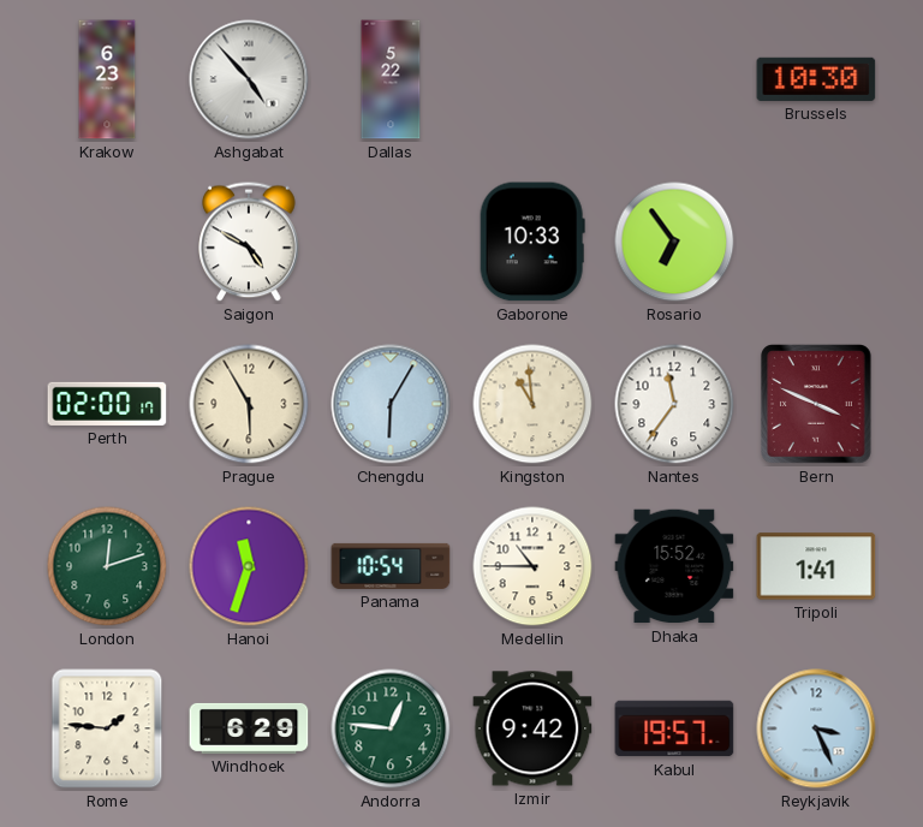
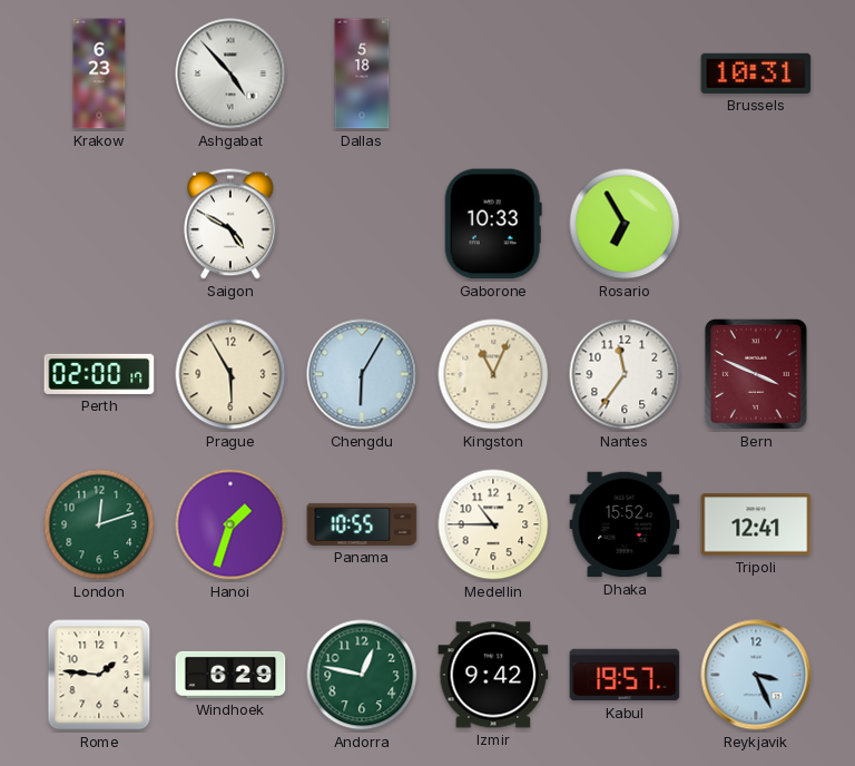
Dallas: 5:22 -> 5:18
Brussels: 10:30 -> 10:31
Rosario: 6:54 -> 6:55
Kingston: 10:59 -> 11:04
Hanoi: 11:33 -> 1:33
Panama: 10:54 -> 10:55
Tripoli: 1:41 -> 12:41
Andorra: 12:46 -> 12:47
